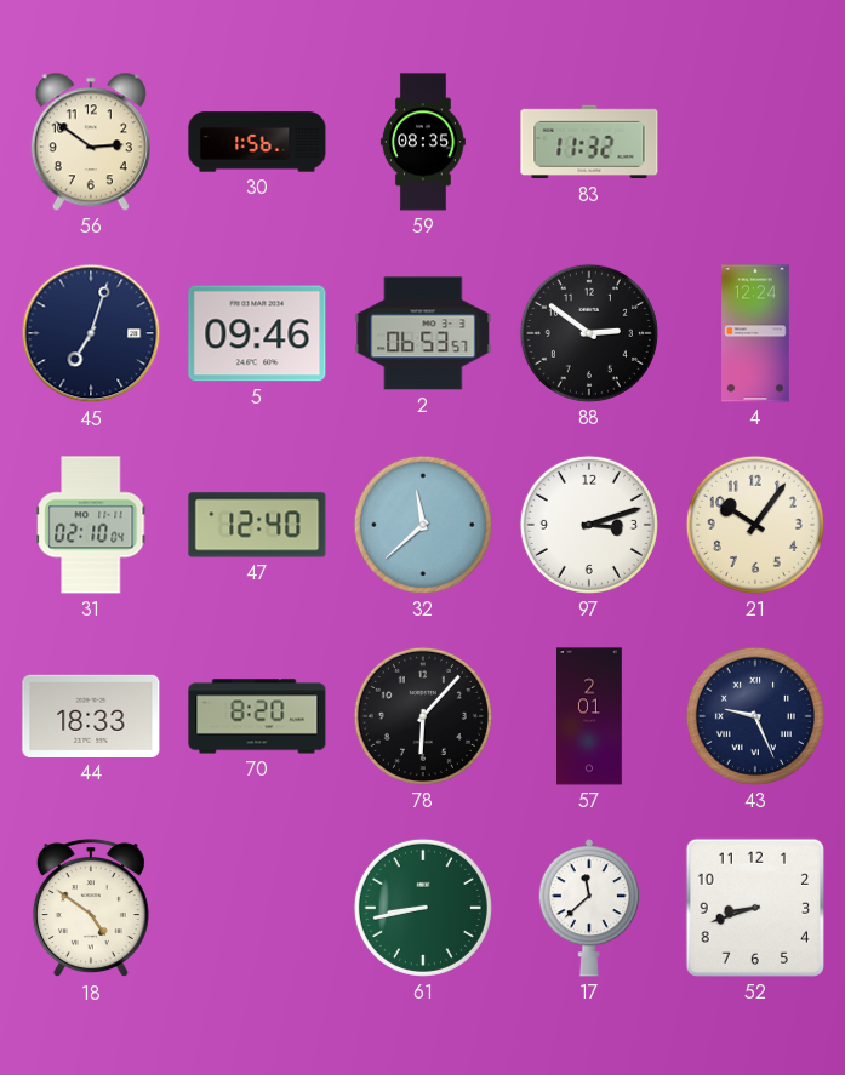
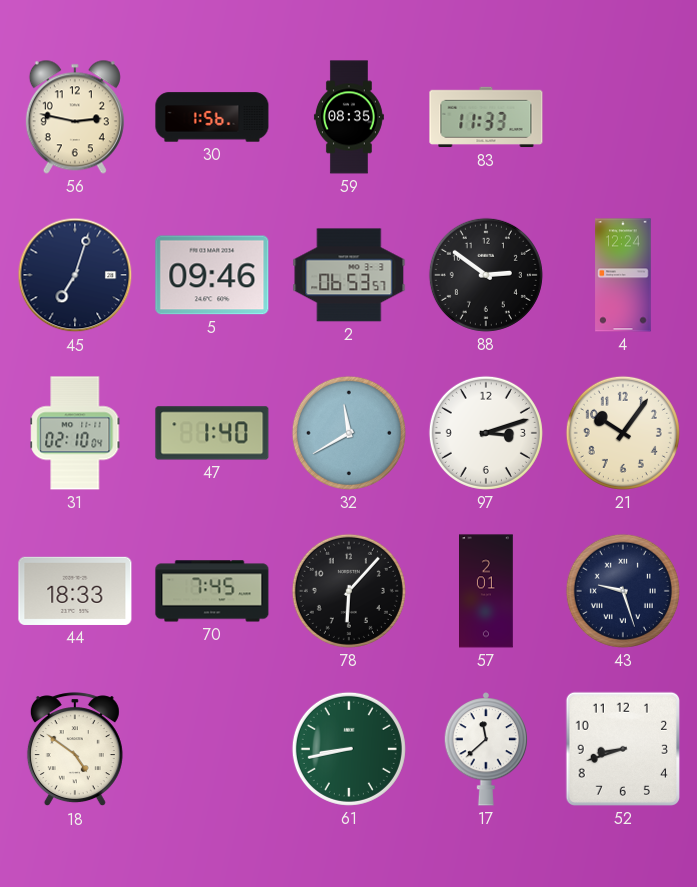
56: 2:51 -> 2:47
83: 11:32 -> 11:33
47: 12:40 -> 1:40
32: 11:38 -> 11:40
70: 8:20 -> 7:45
43: 9:26 -> 9:27
